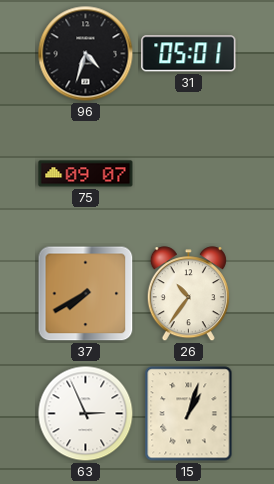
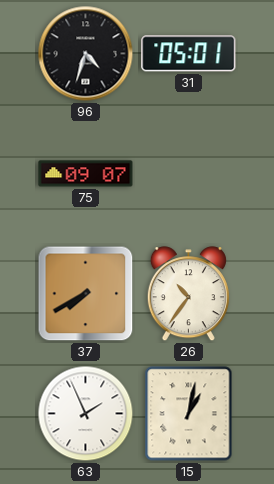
63: 2:56 -> 1:56
15: 1:03 -> 1:02
